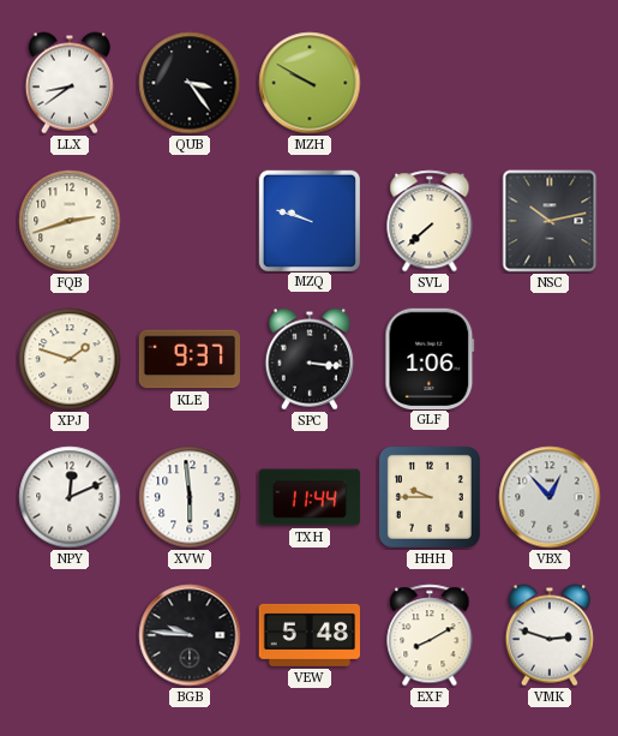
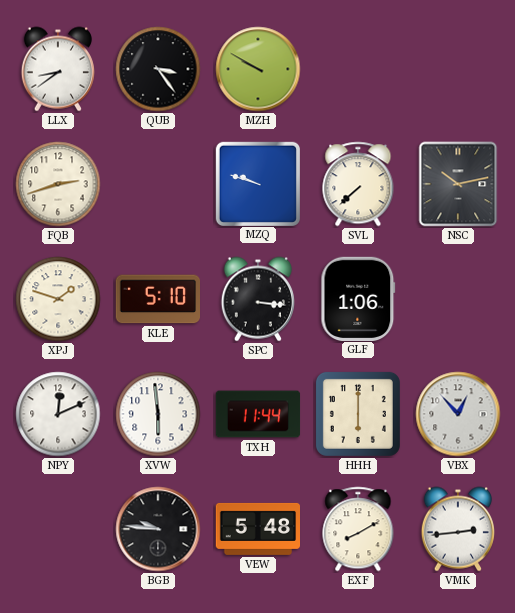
KLE: 9:37 -> 5:10
HHH: 9:45 -> 6:00
VMK: 2:48 -> 2:44
